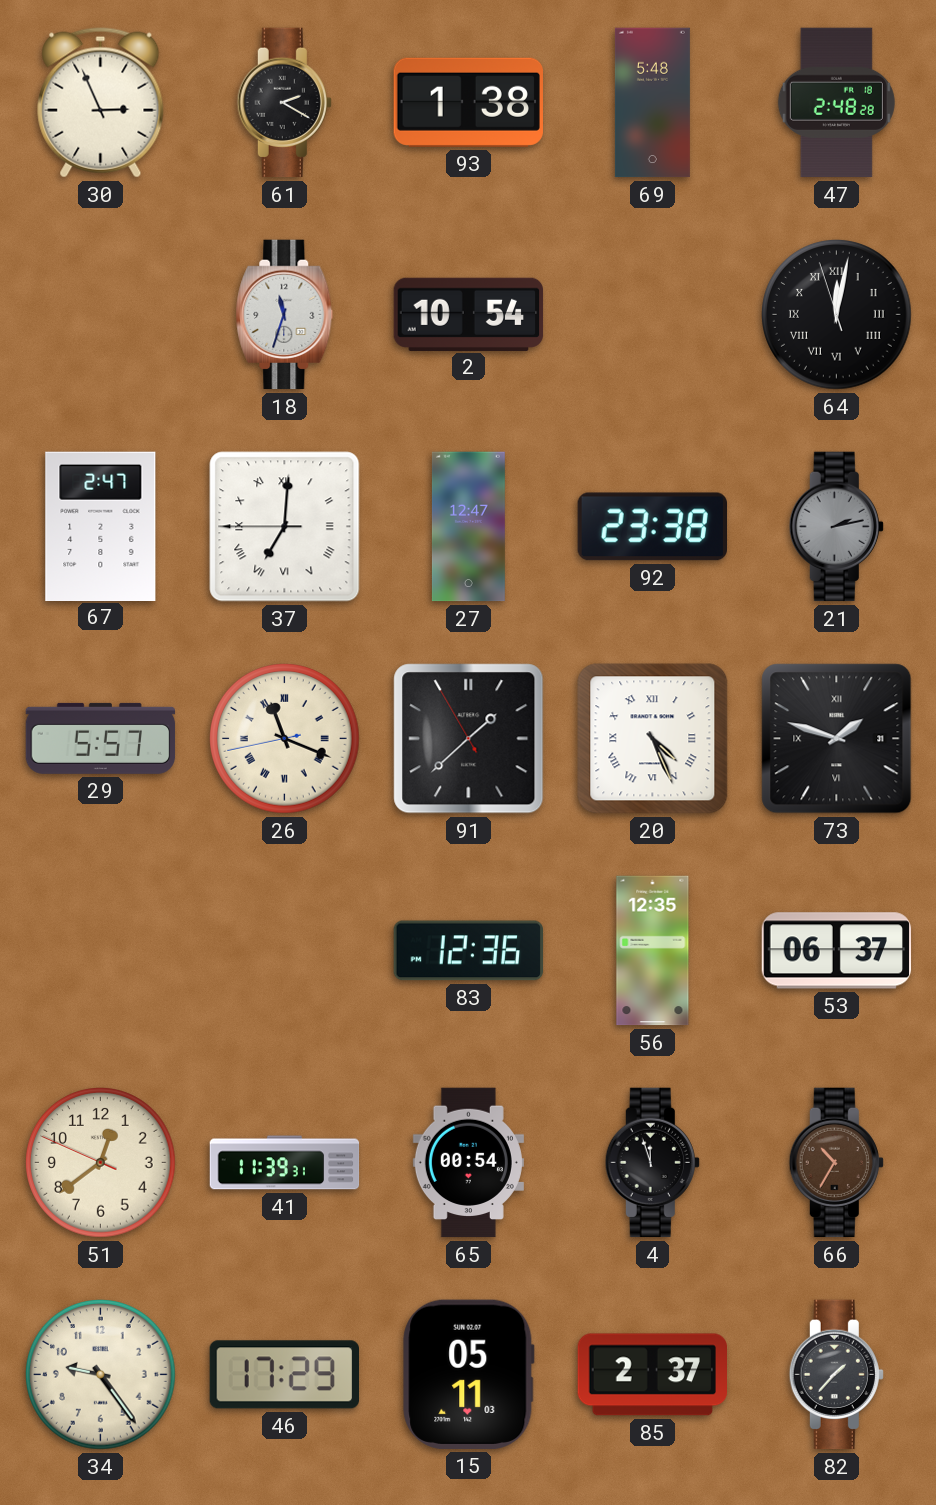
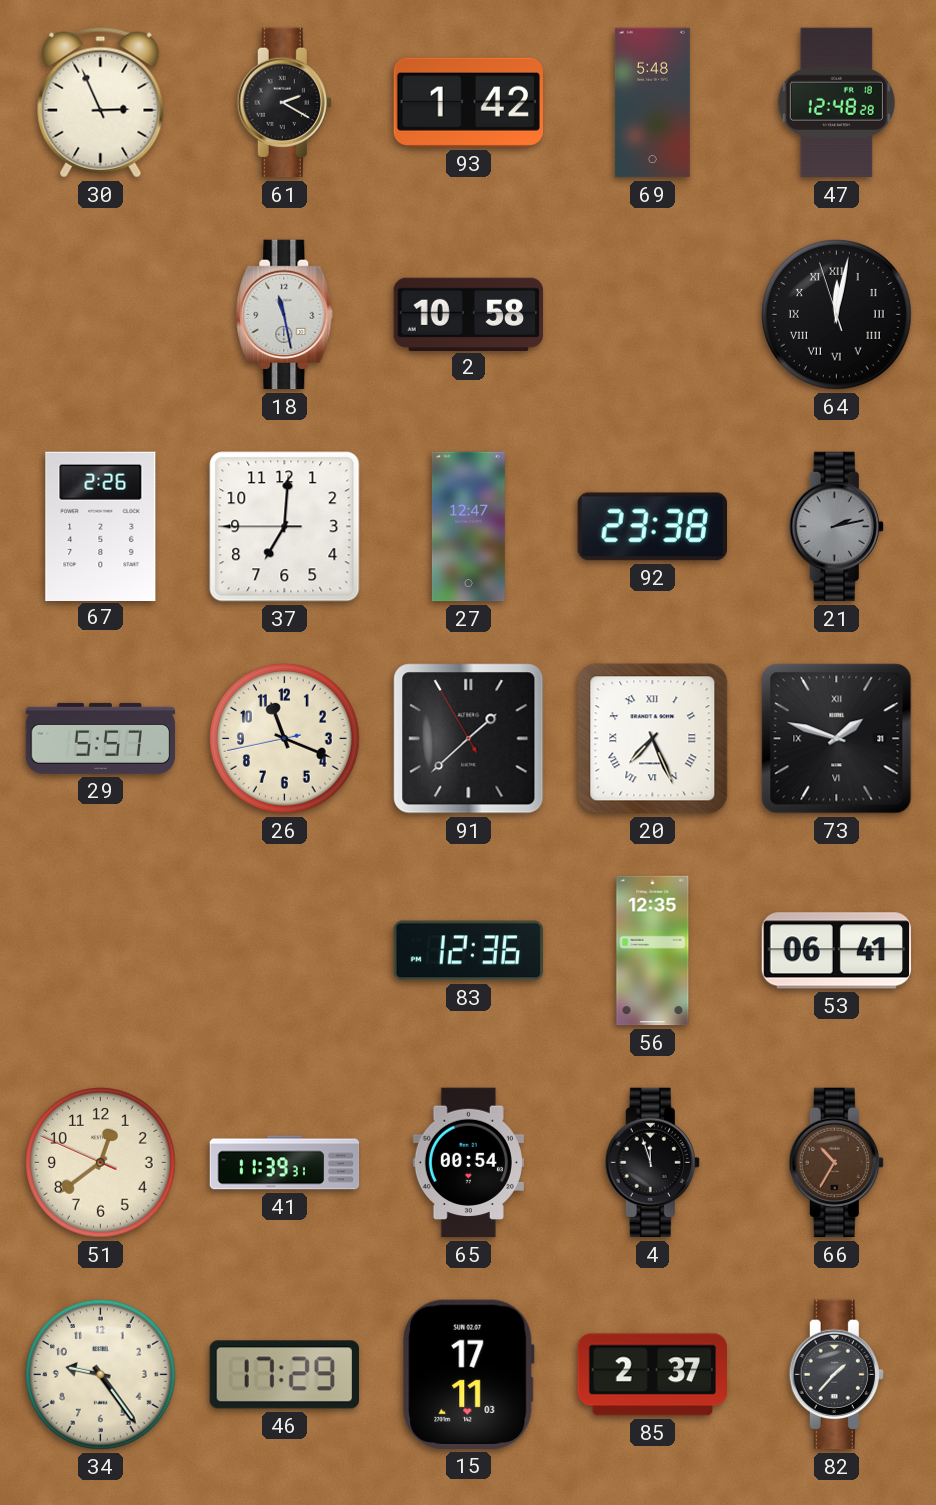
93: 1:38 -> 1:42
47: 2:48 -> 12:48
18: 11:33 -> 11:28
2: 10:54 -> 10:58
67: 2:47 -> 2:26
37 numerals: Roman -> Arabic
26 numerals: Roman -> Arabic
20: 4:26 -> 7:26
53: 06:37 -> 06:41
15: 05:11 -> 17:11
